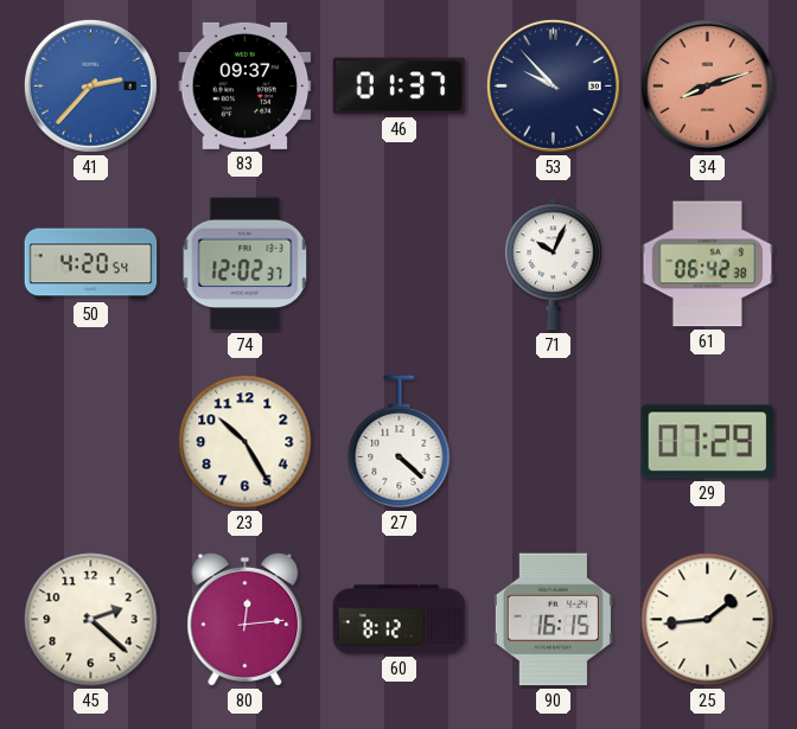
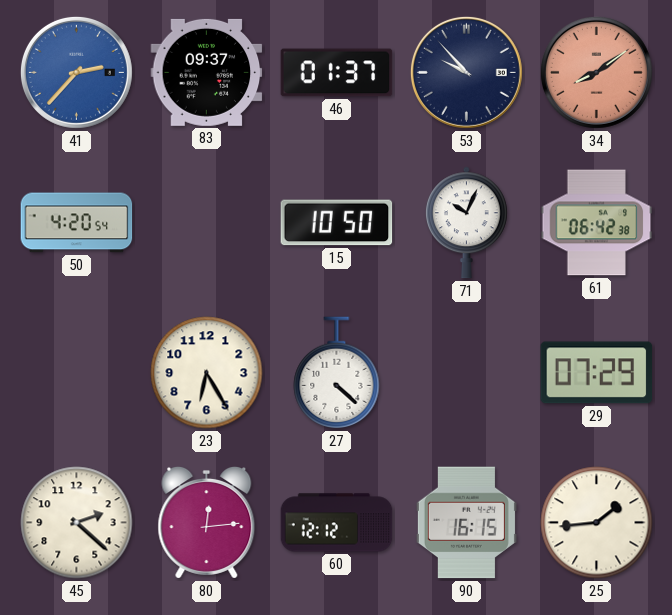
34: 8:12 -> 8:09
74: 12:02 -> none
15: none -> 10:50
23: 10:25 -> 6:25
60: 8:12 -> 12:12
